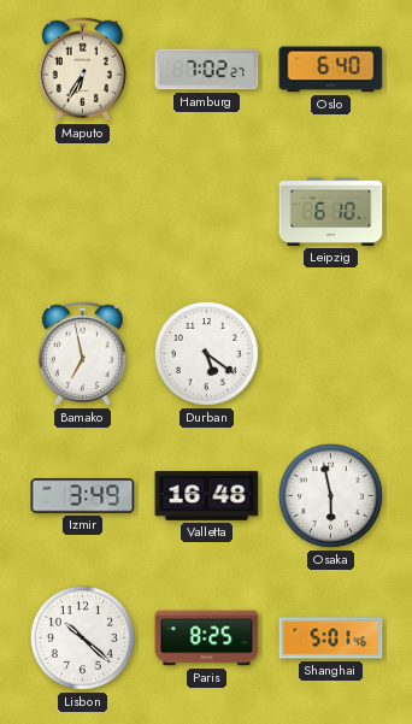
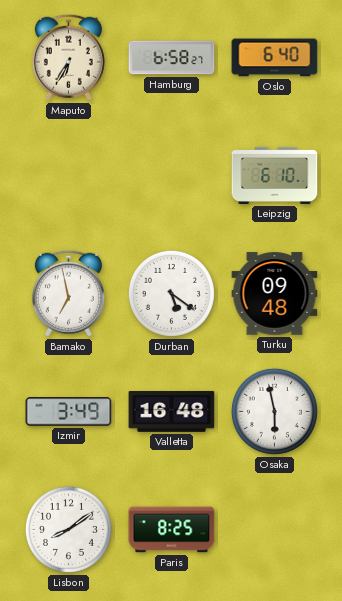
Hamburg: 7:02 -> 6:58
Turku: none -> 09:48
Lisbon: 10:22 -> 8:09
Shanghai: 5:01 -> none
